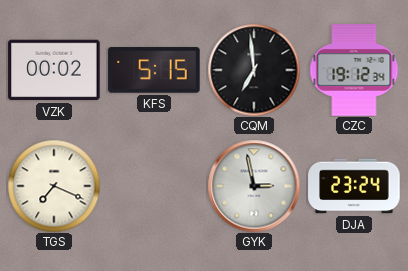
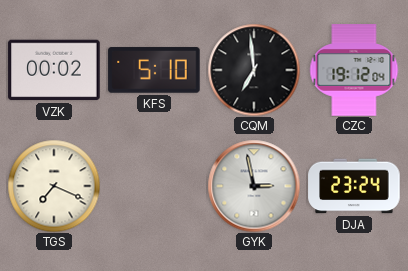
KFS: 5:15 -> 5:10
CZC: 19:12:34 -> 19:12:04
